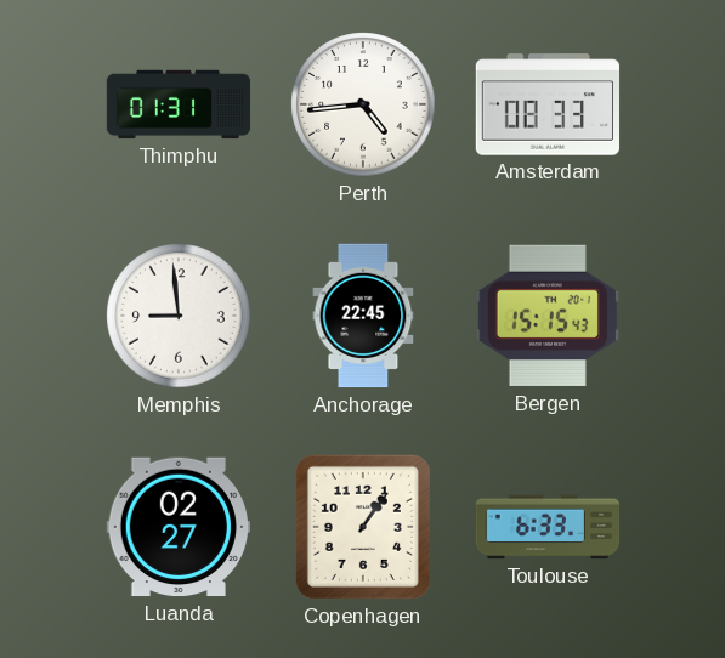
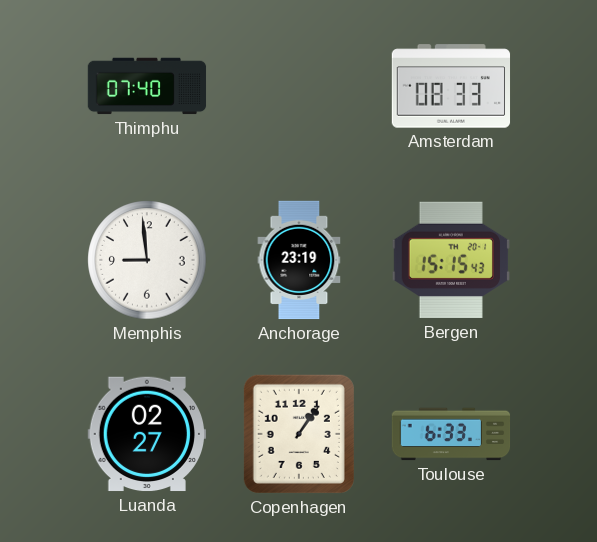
Thimphu: 01:31 -> 07:40
Perth: 4:44 -> none
Anchorage: 22:45 -> 23:19
